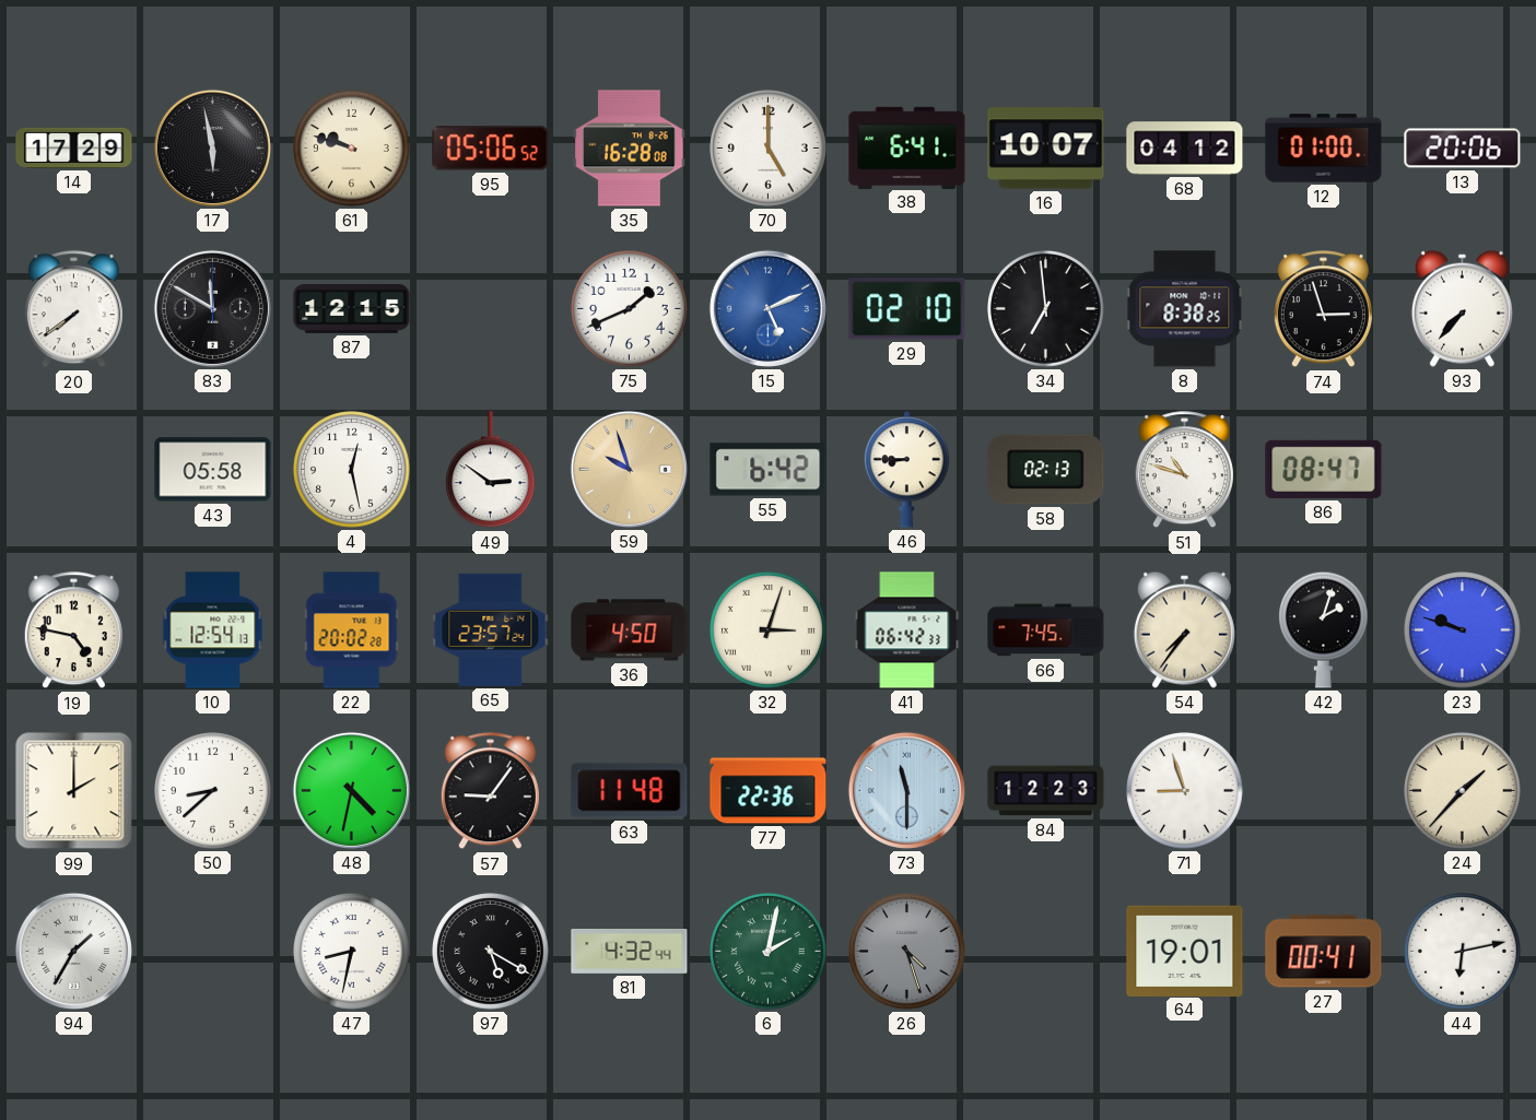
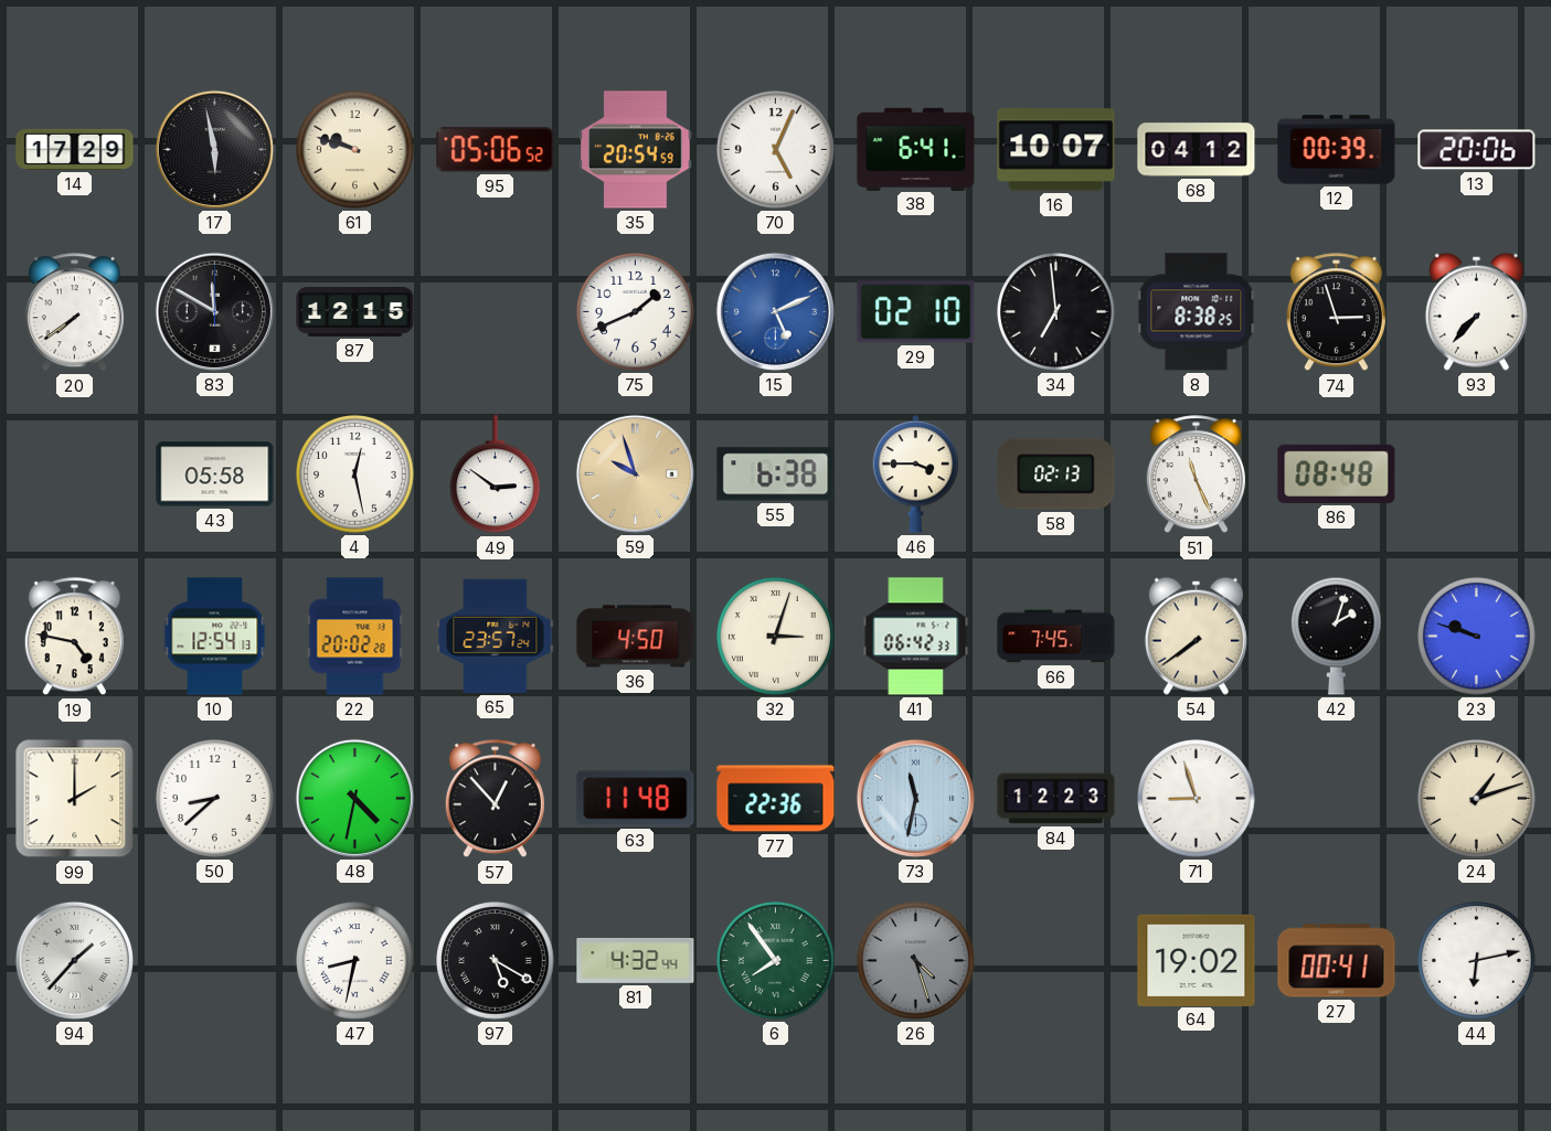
35: 16:28 -> 20:54
70: 5:00 -> 5:04
12: 01:00 -> 00:39
55: 6:42 -> 6:38
46: 8:45 -> 3:45
51: 10:48 -> 11:26
86: 08:47 -> 08:48
54: 7:36 -> 7:39
57: 9:06 -> 12:53
73: 11:30 -> 11:32
24: 1:37 -> 1:12
94: 1:35 -> 1:37
6: 2:02 -> 7:54
64: 19:01 -> 19:02
